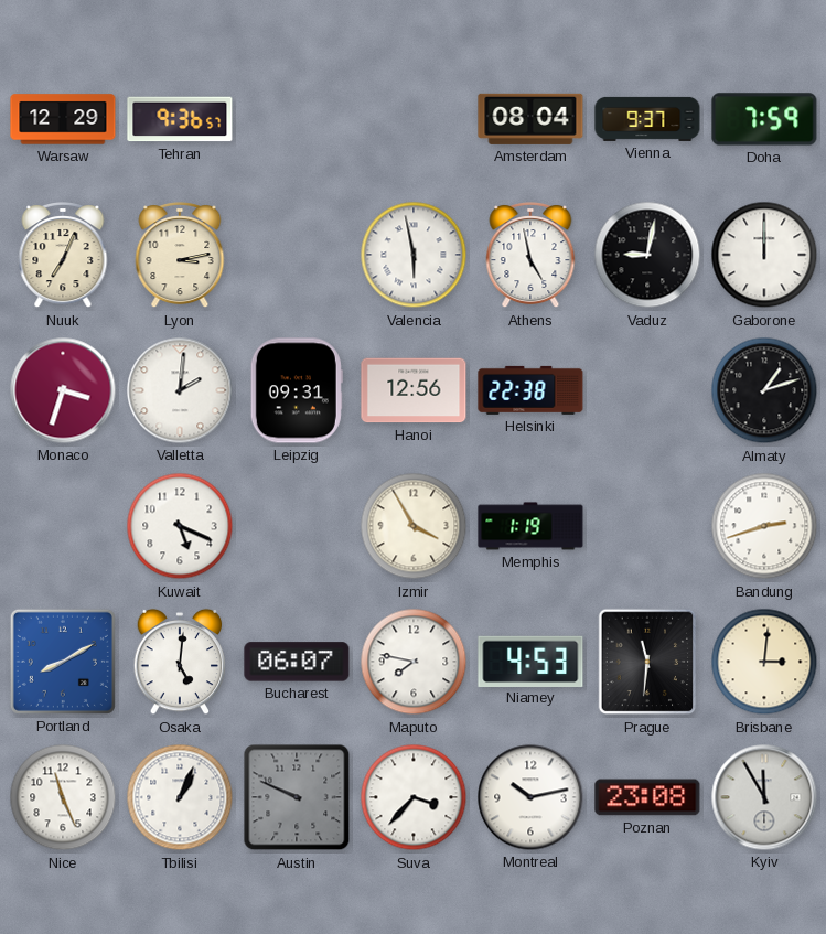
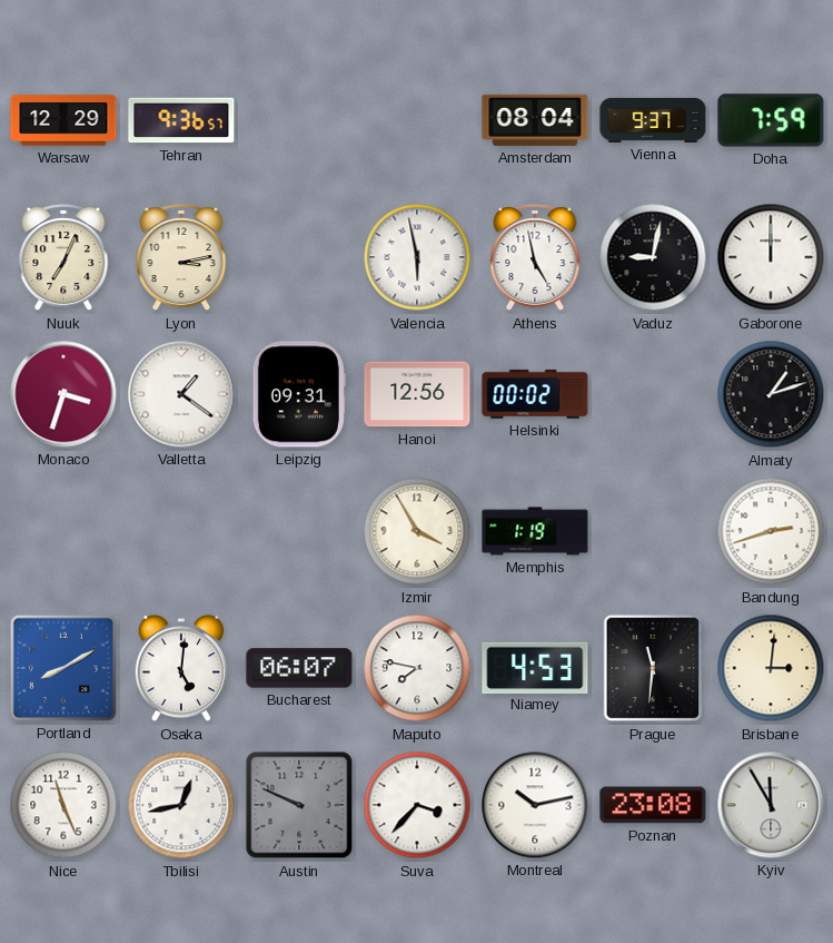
Valletta: 2:01 -> 1:21
Helsinki: 22:38 -> 00:02
Kuwait: 5:19 -> none
Tbilisi: 1:04 -> 12:43
